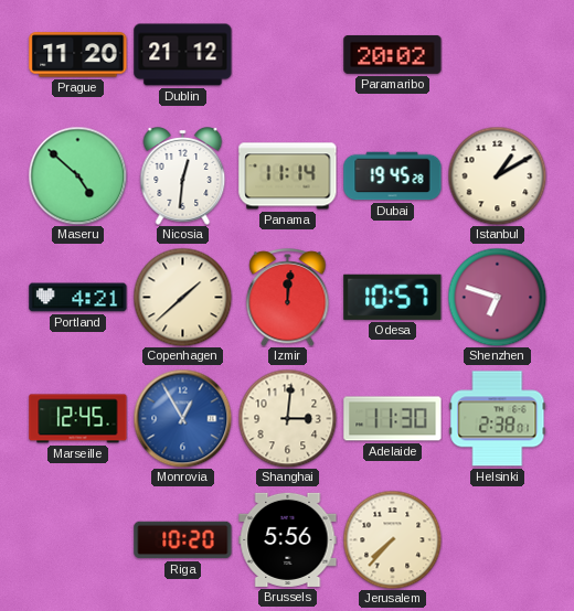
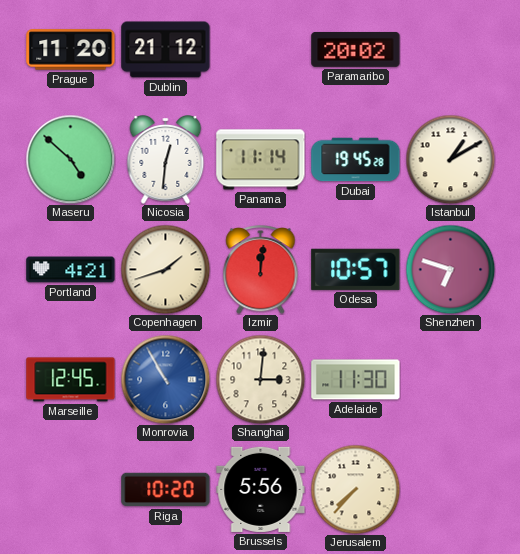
Copenhagen: 1:38 -> 1:42
Monrovia: 12:55 -> 10:55
Helsinki: 2:38 -> none
